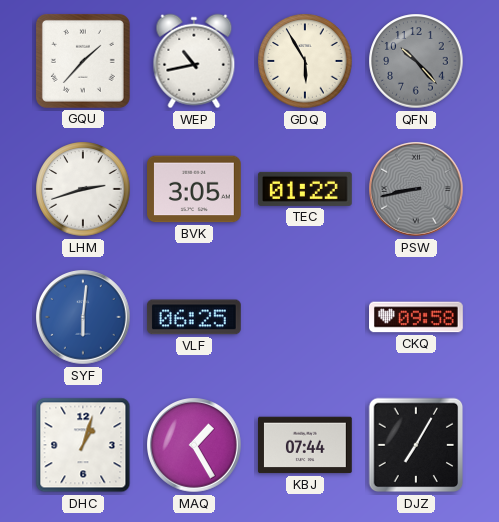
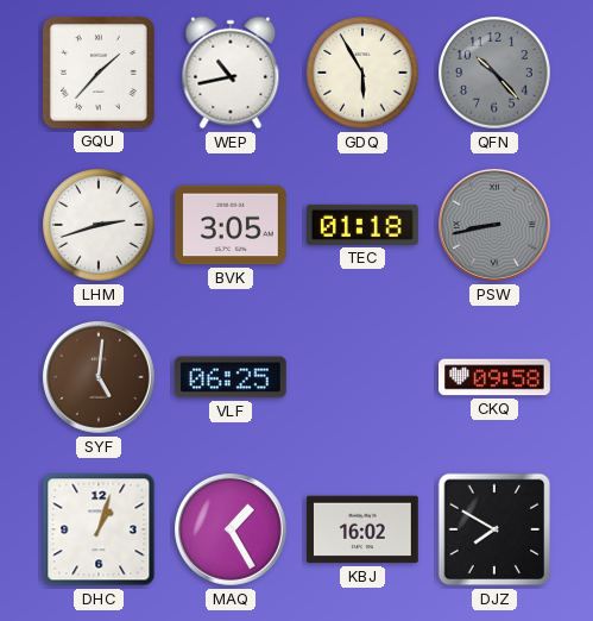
TEC: 01:22 -> 01:18
SYF: 6:01 -> 5:01
SYF dial: blue -> brown
KBJ: 07:44 -> 16:02
DJZ: 7:05 -> 7:50
